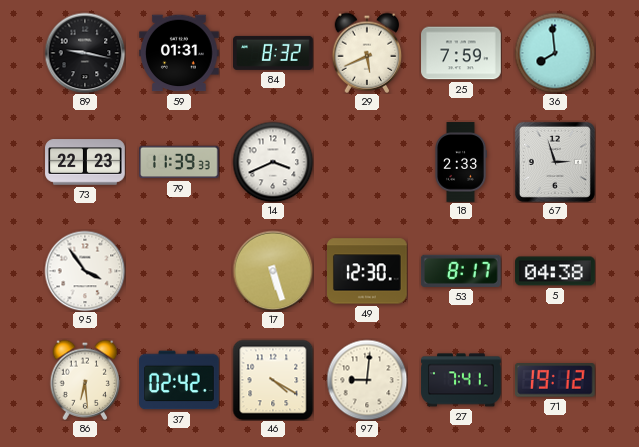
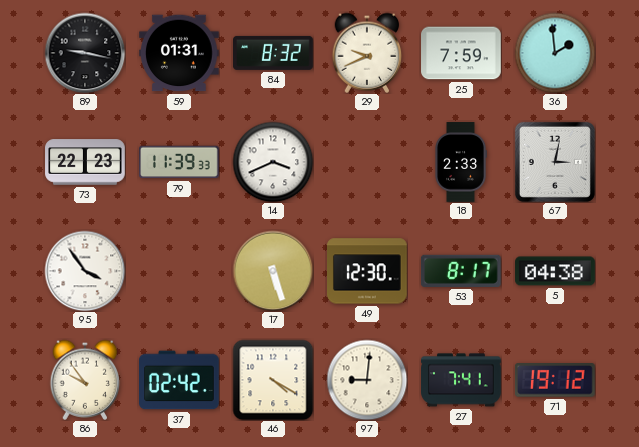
29: 5:41 -> 9:41
36: 7:59 -> 1:59
67: 2:57 -> 3:02
86: 6:29 -> 9:54
